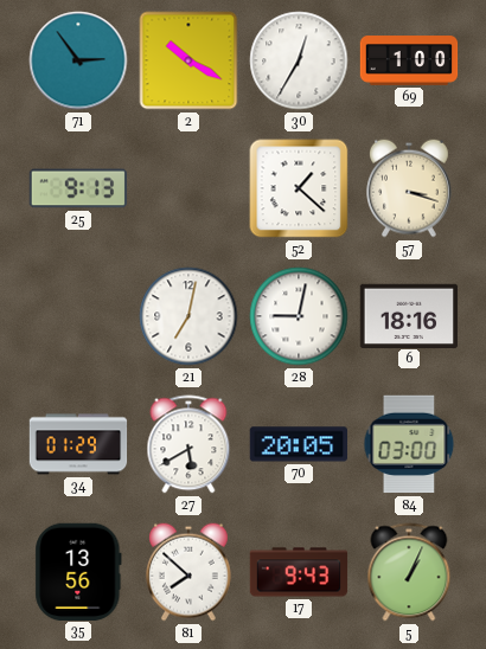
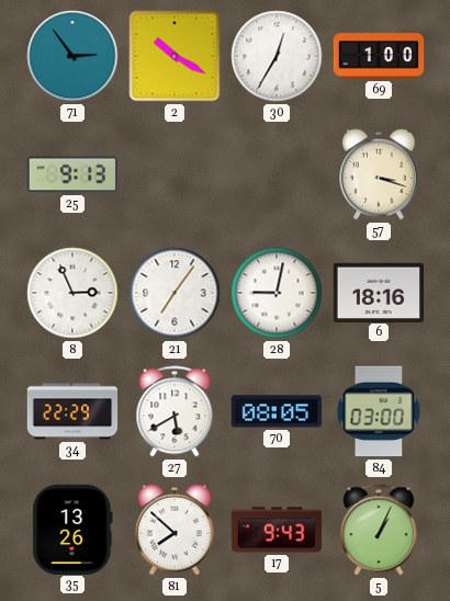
52: 1:22 -> none
8: none -> 2:56
21: 7:02 -> 7:06
34: 01:29 -> 22:29
70: 20:05 -> 08:05
35: 13:56 -> 13:26
